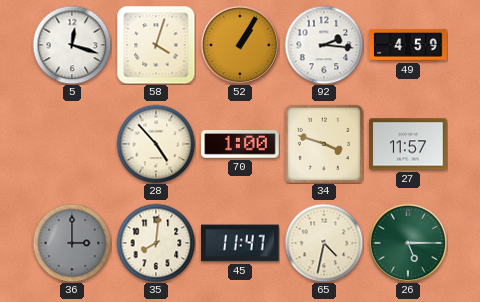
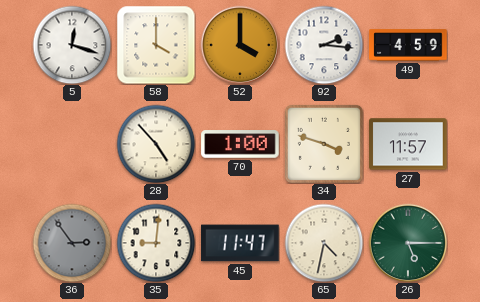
58: 4:03 -> 4:00
52: 1:05 -> 4:00
36: 3:00 -> 2:54
35: 8:01 -> 9:01
